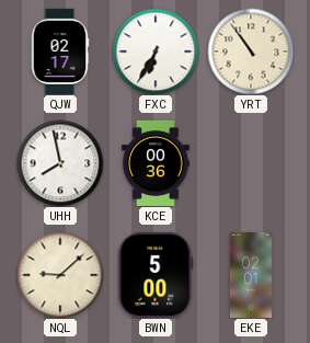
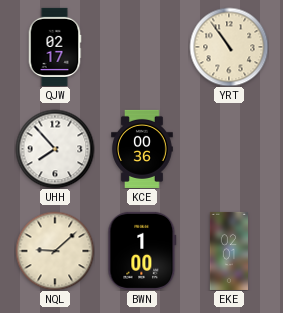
FXC: 6:35 -> none
UHH: 7:58 -> 7:53
BWN: 5:00 -> 1:00
